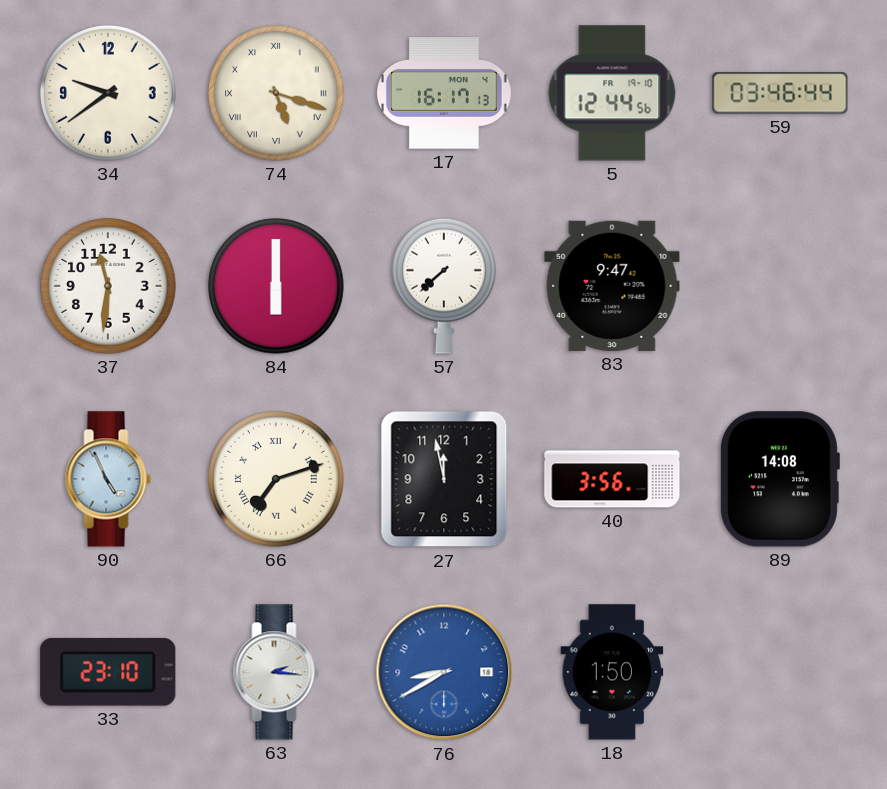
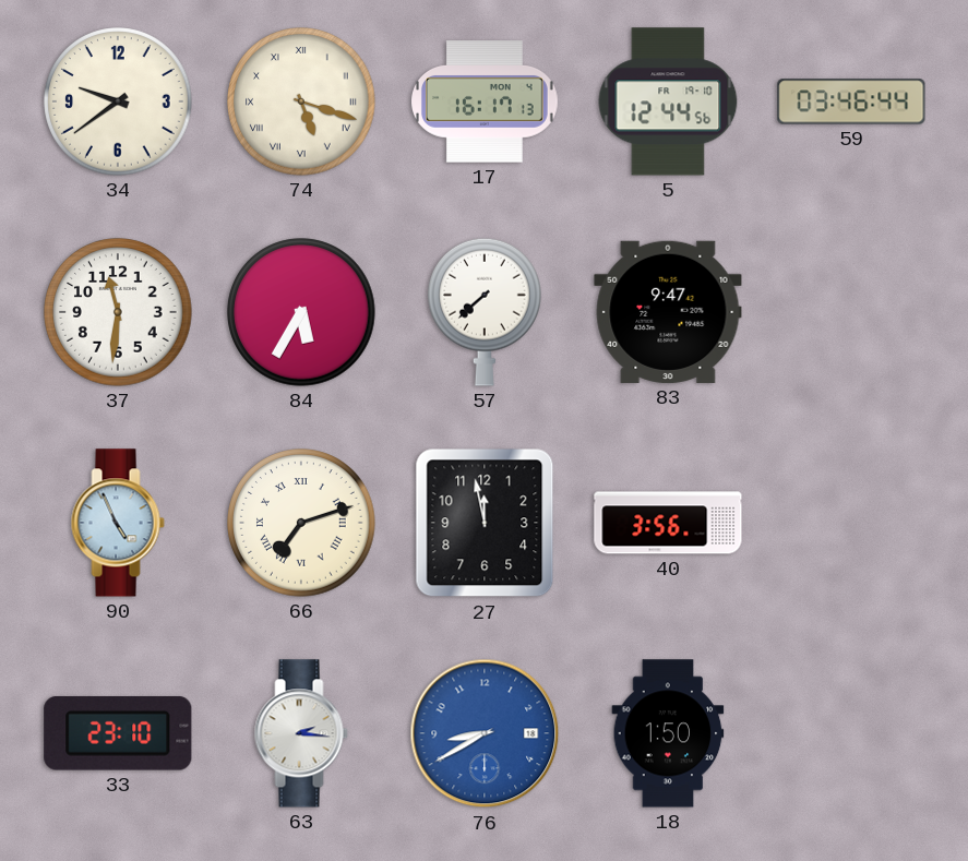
84: 6:00 -> 5:35
89: 14:08 -> none
